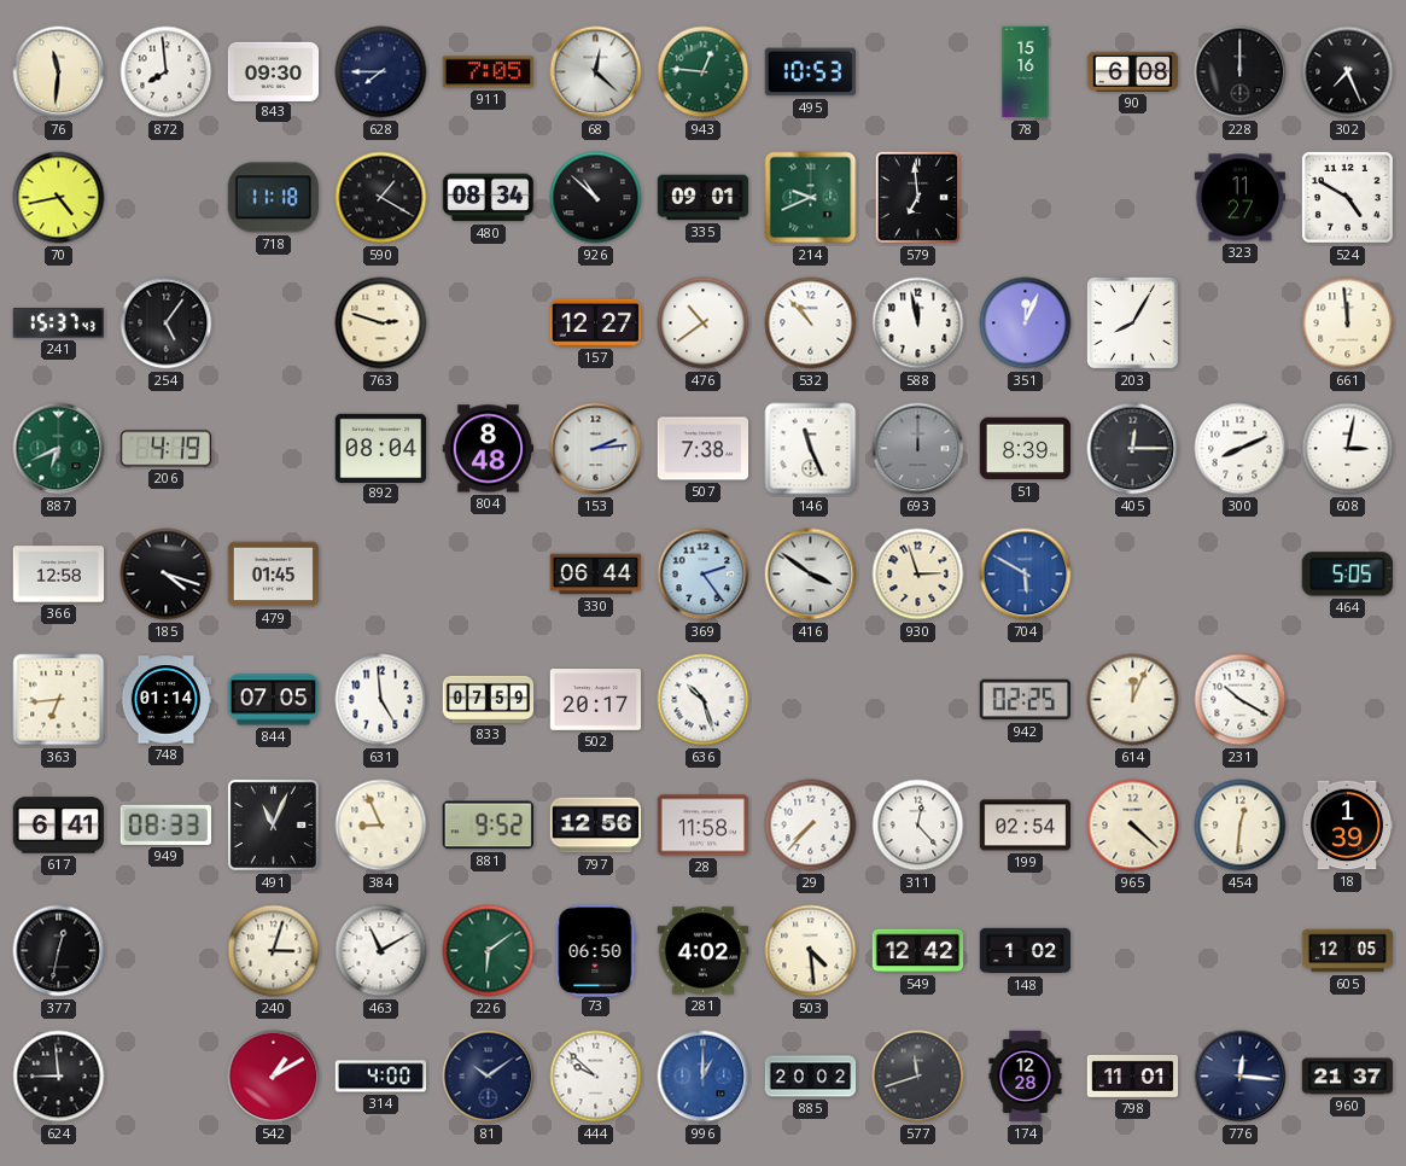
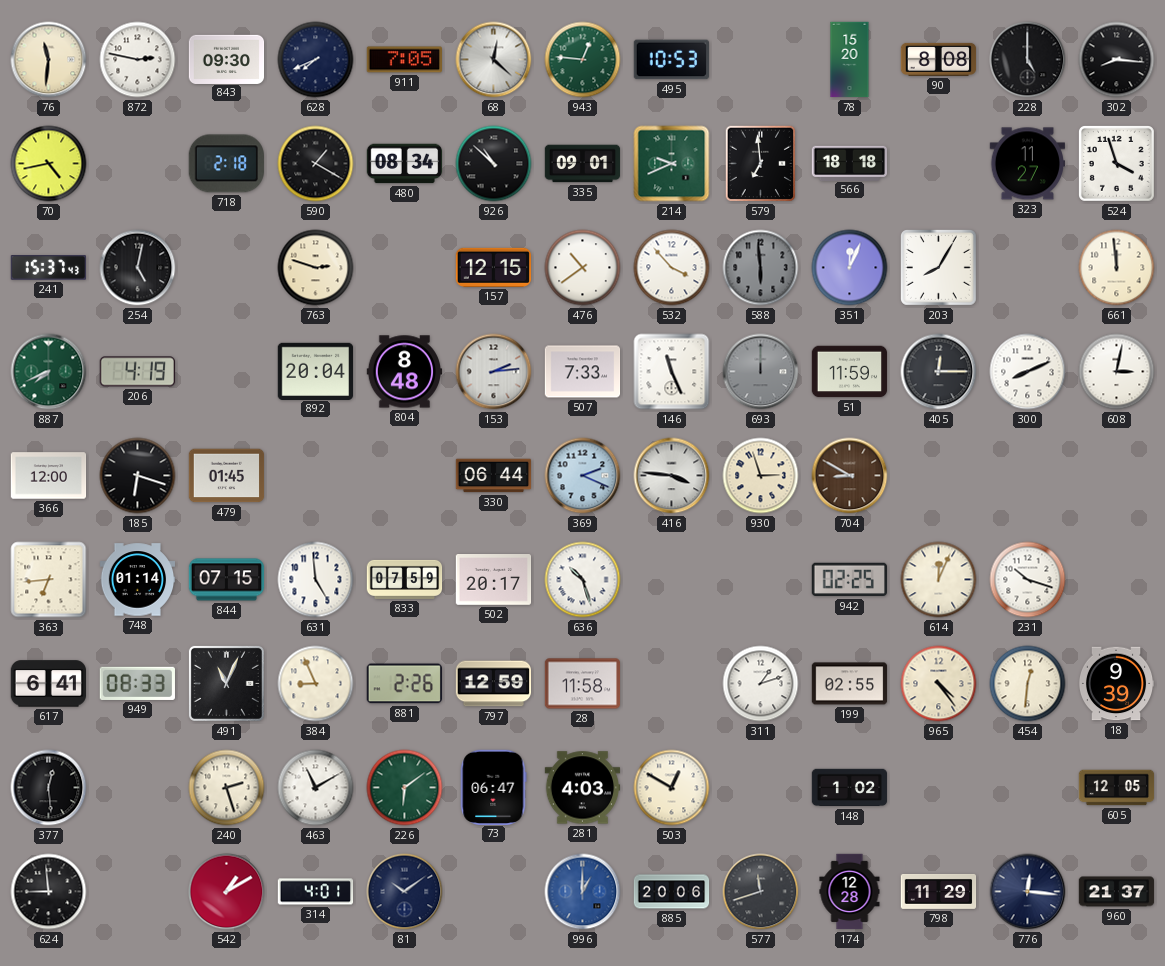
872: 7:59 -> 2:47
628: 7:45 -> 7:41
78: 15:16 -> 15:20
90: 6:08 -> 8:08
228: 12:00 -> 5:00
302: 7:26 -> 8:16
718: 11:18 -> 2:18
566: none -> 18:18
524: 4:50 -> 3:57
254: 5:06 -> 5:02
157: 12:27 -> 12:15
532: 10:53 -> 3:53
588: 11:58 -> 5:59
588 dial: white -> grey
887: 6:41 -> 7:41
892: 08:04 -> 20:04
507: 7:38 -> 7:33
51: 8:39 -> 11:59
366: 12:58 -> 12:00
185: 4:18 -> 6:18
369: 2:24 -> 2:19
416: 3:51 -> 3:46
704: 5:50 -> 8:50
704 dial: blue -> brown
464: 5:05 -> none
844: 07:05 -> 07:15
231: 10:20 -> 10:18
881: 9:52 -> 2:26
797: 12:56 -> 12:59
29: 7:37 -> none
311: 12:23 -> 1:12
199: 02:54 -> 02:55
965: 4:22 -> 4:24
18: 1:39 -> 9:39
377: 12:32 -> 12:29
240: 3:03 -> 2:27
73: 06:50 -> 06:47
281: 4:02 -> 4:03
503: 4:29 -> 12:50
549: 12:42 -> none
314: 4:00 -> 4:01
444: 9:52 -> none
885: 20:02 -> 20:06
798: 11:01 -> 11:29
